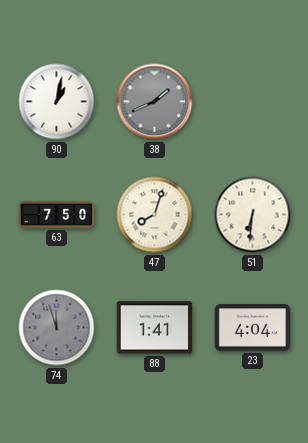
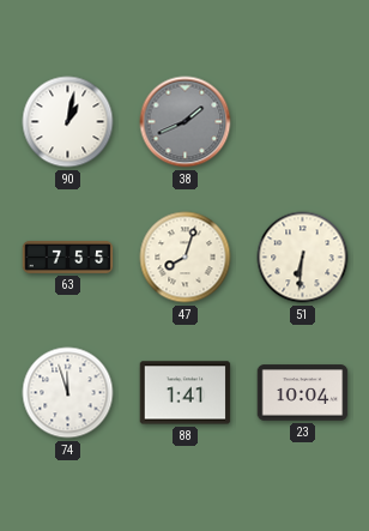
63: 7:50 -> 7:55
74 dial: grey -> white
23: 4:04 -> 10:04
